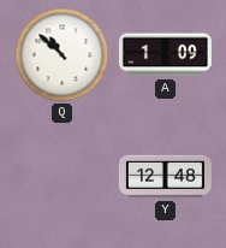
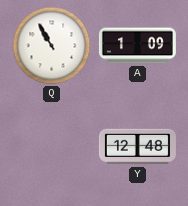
Q: 10:52 -> 10:55
